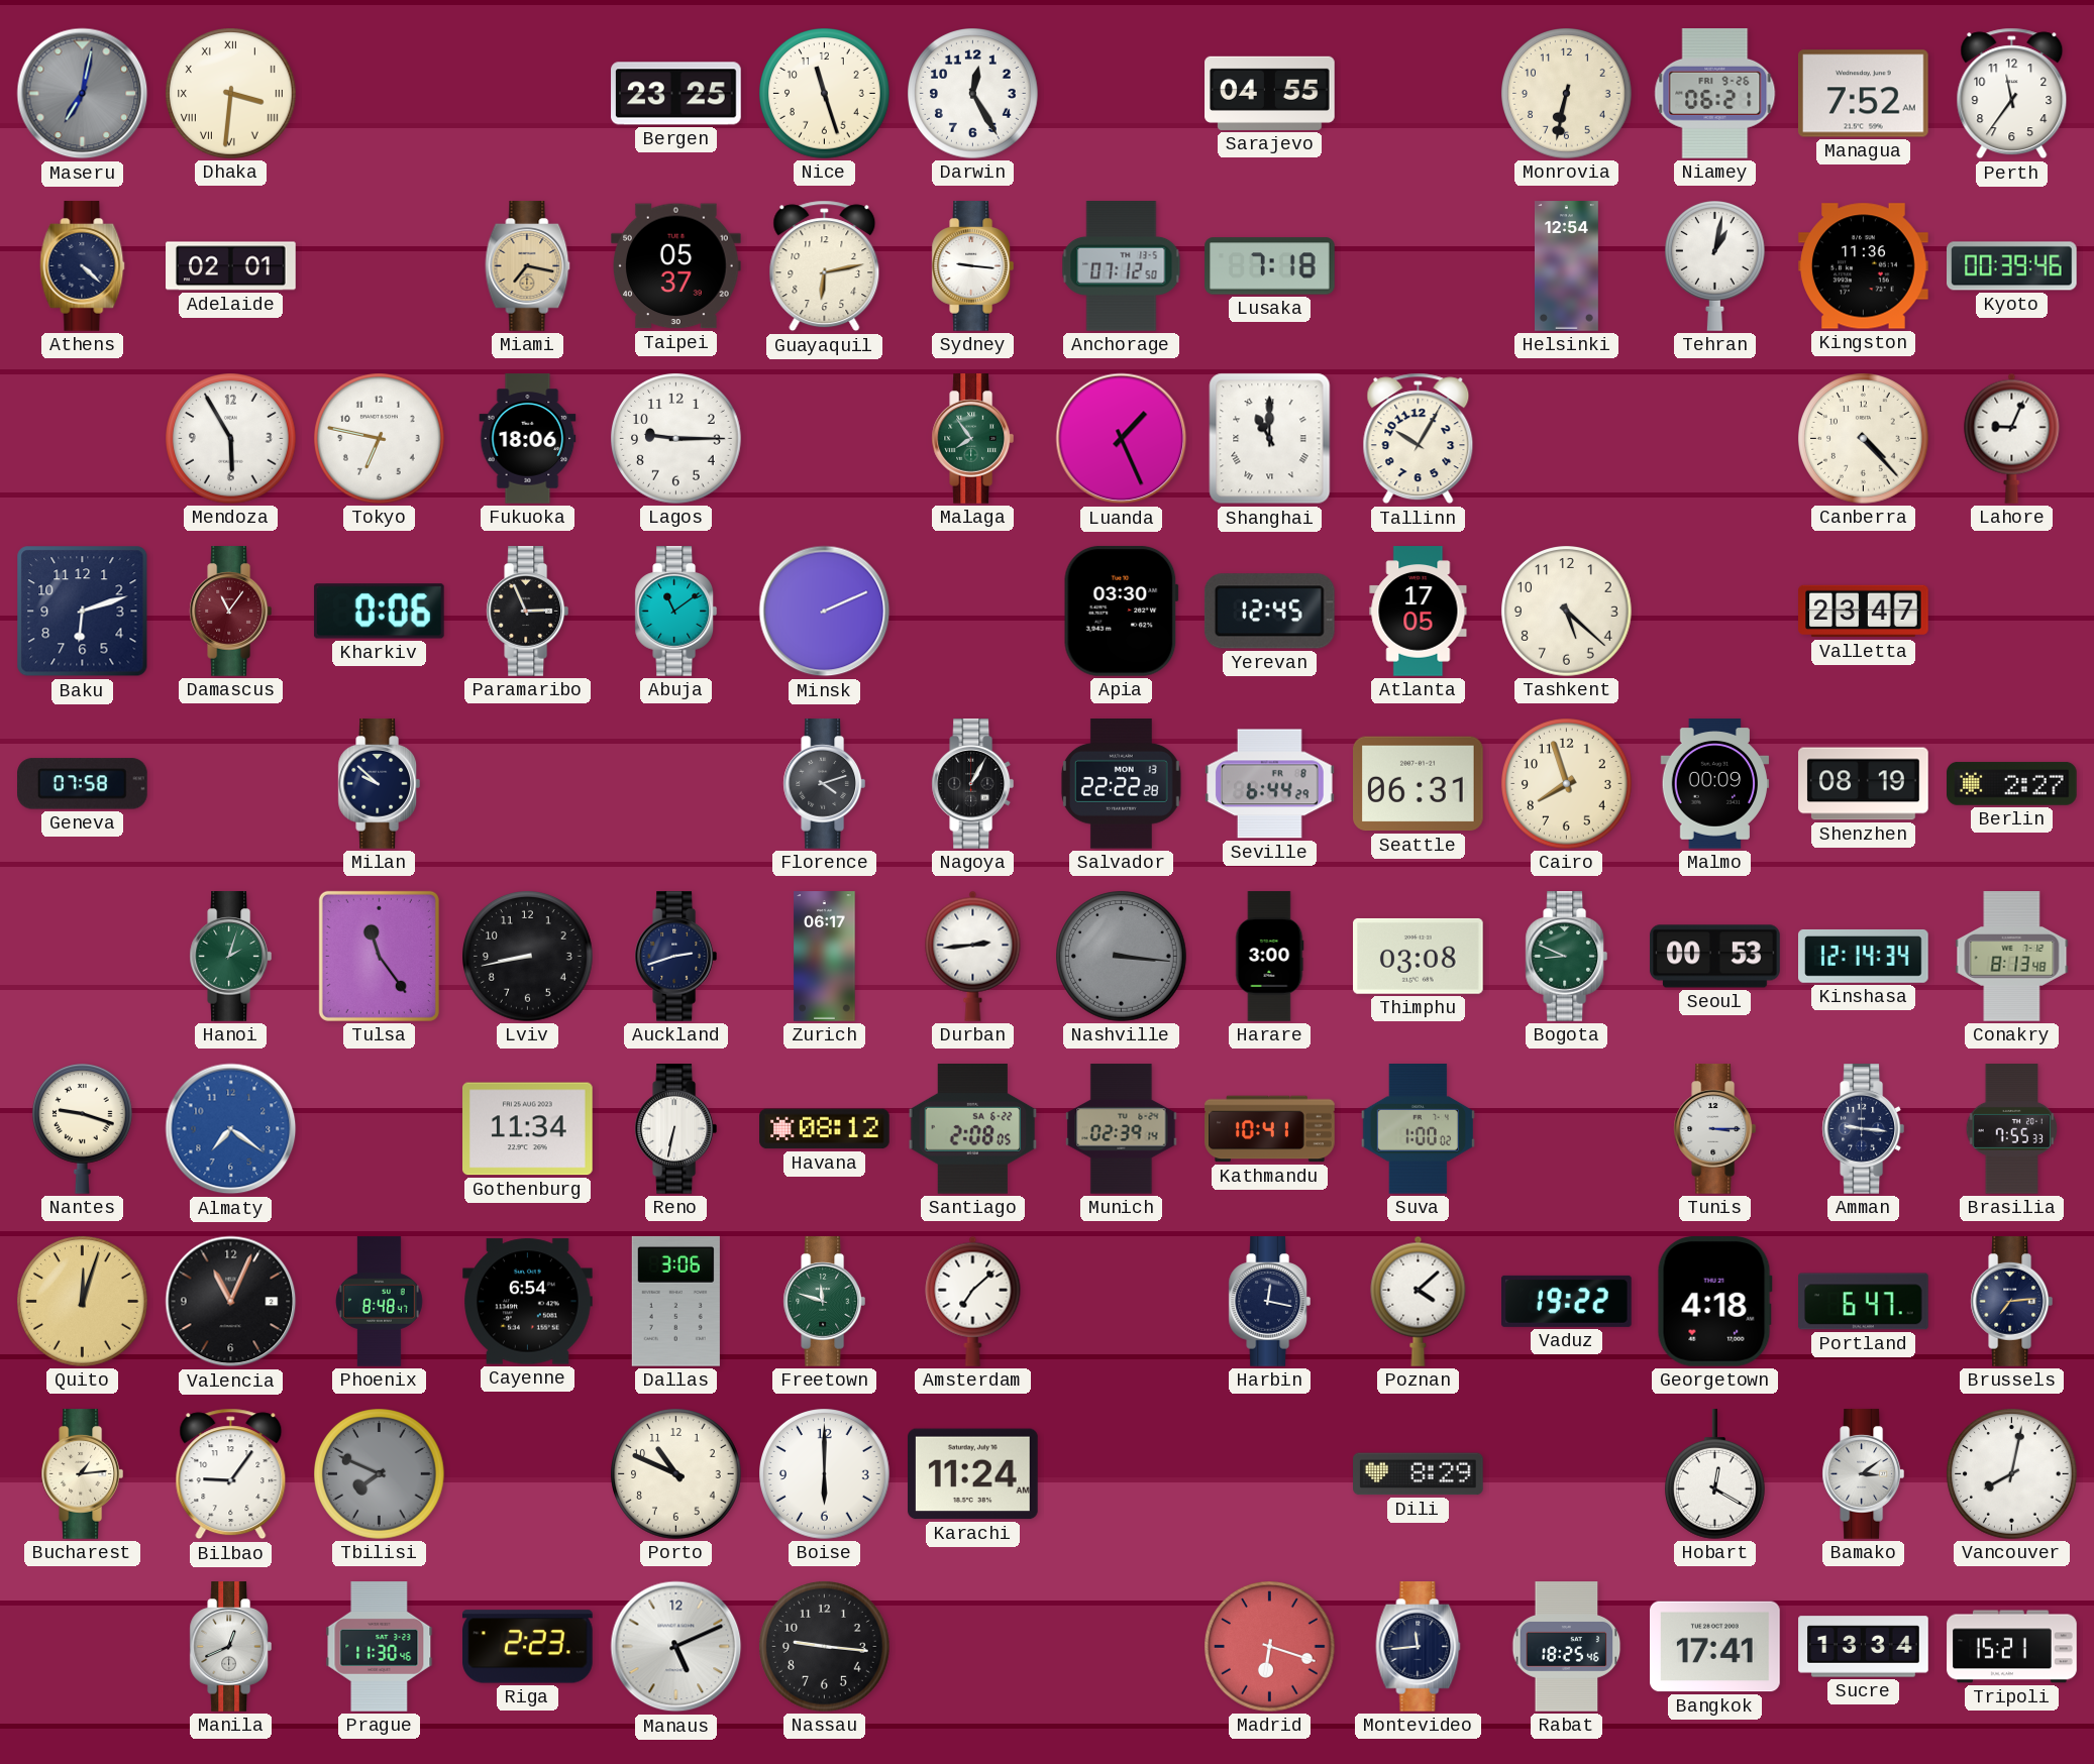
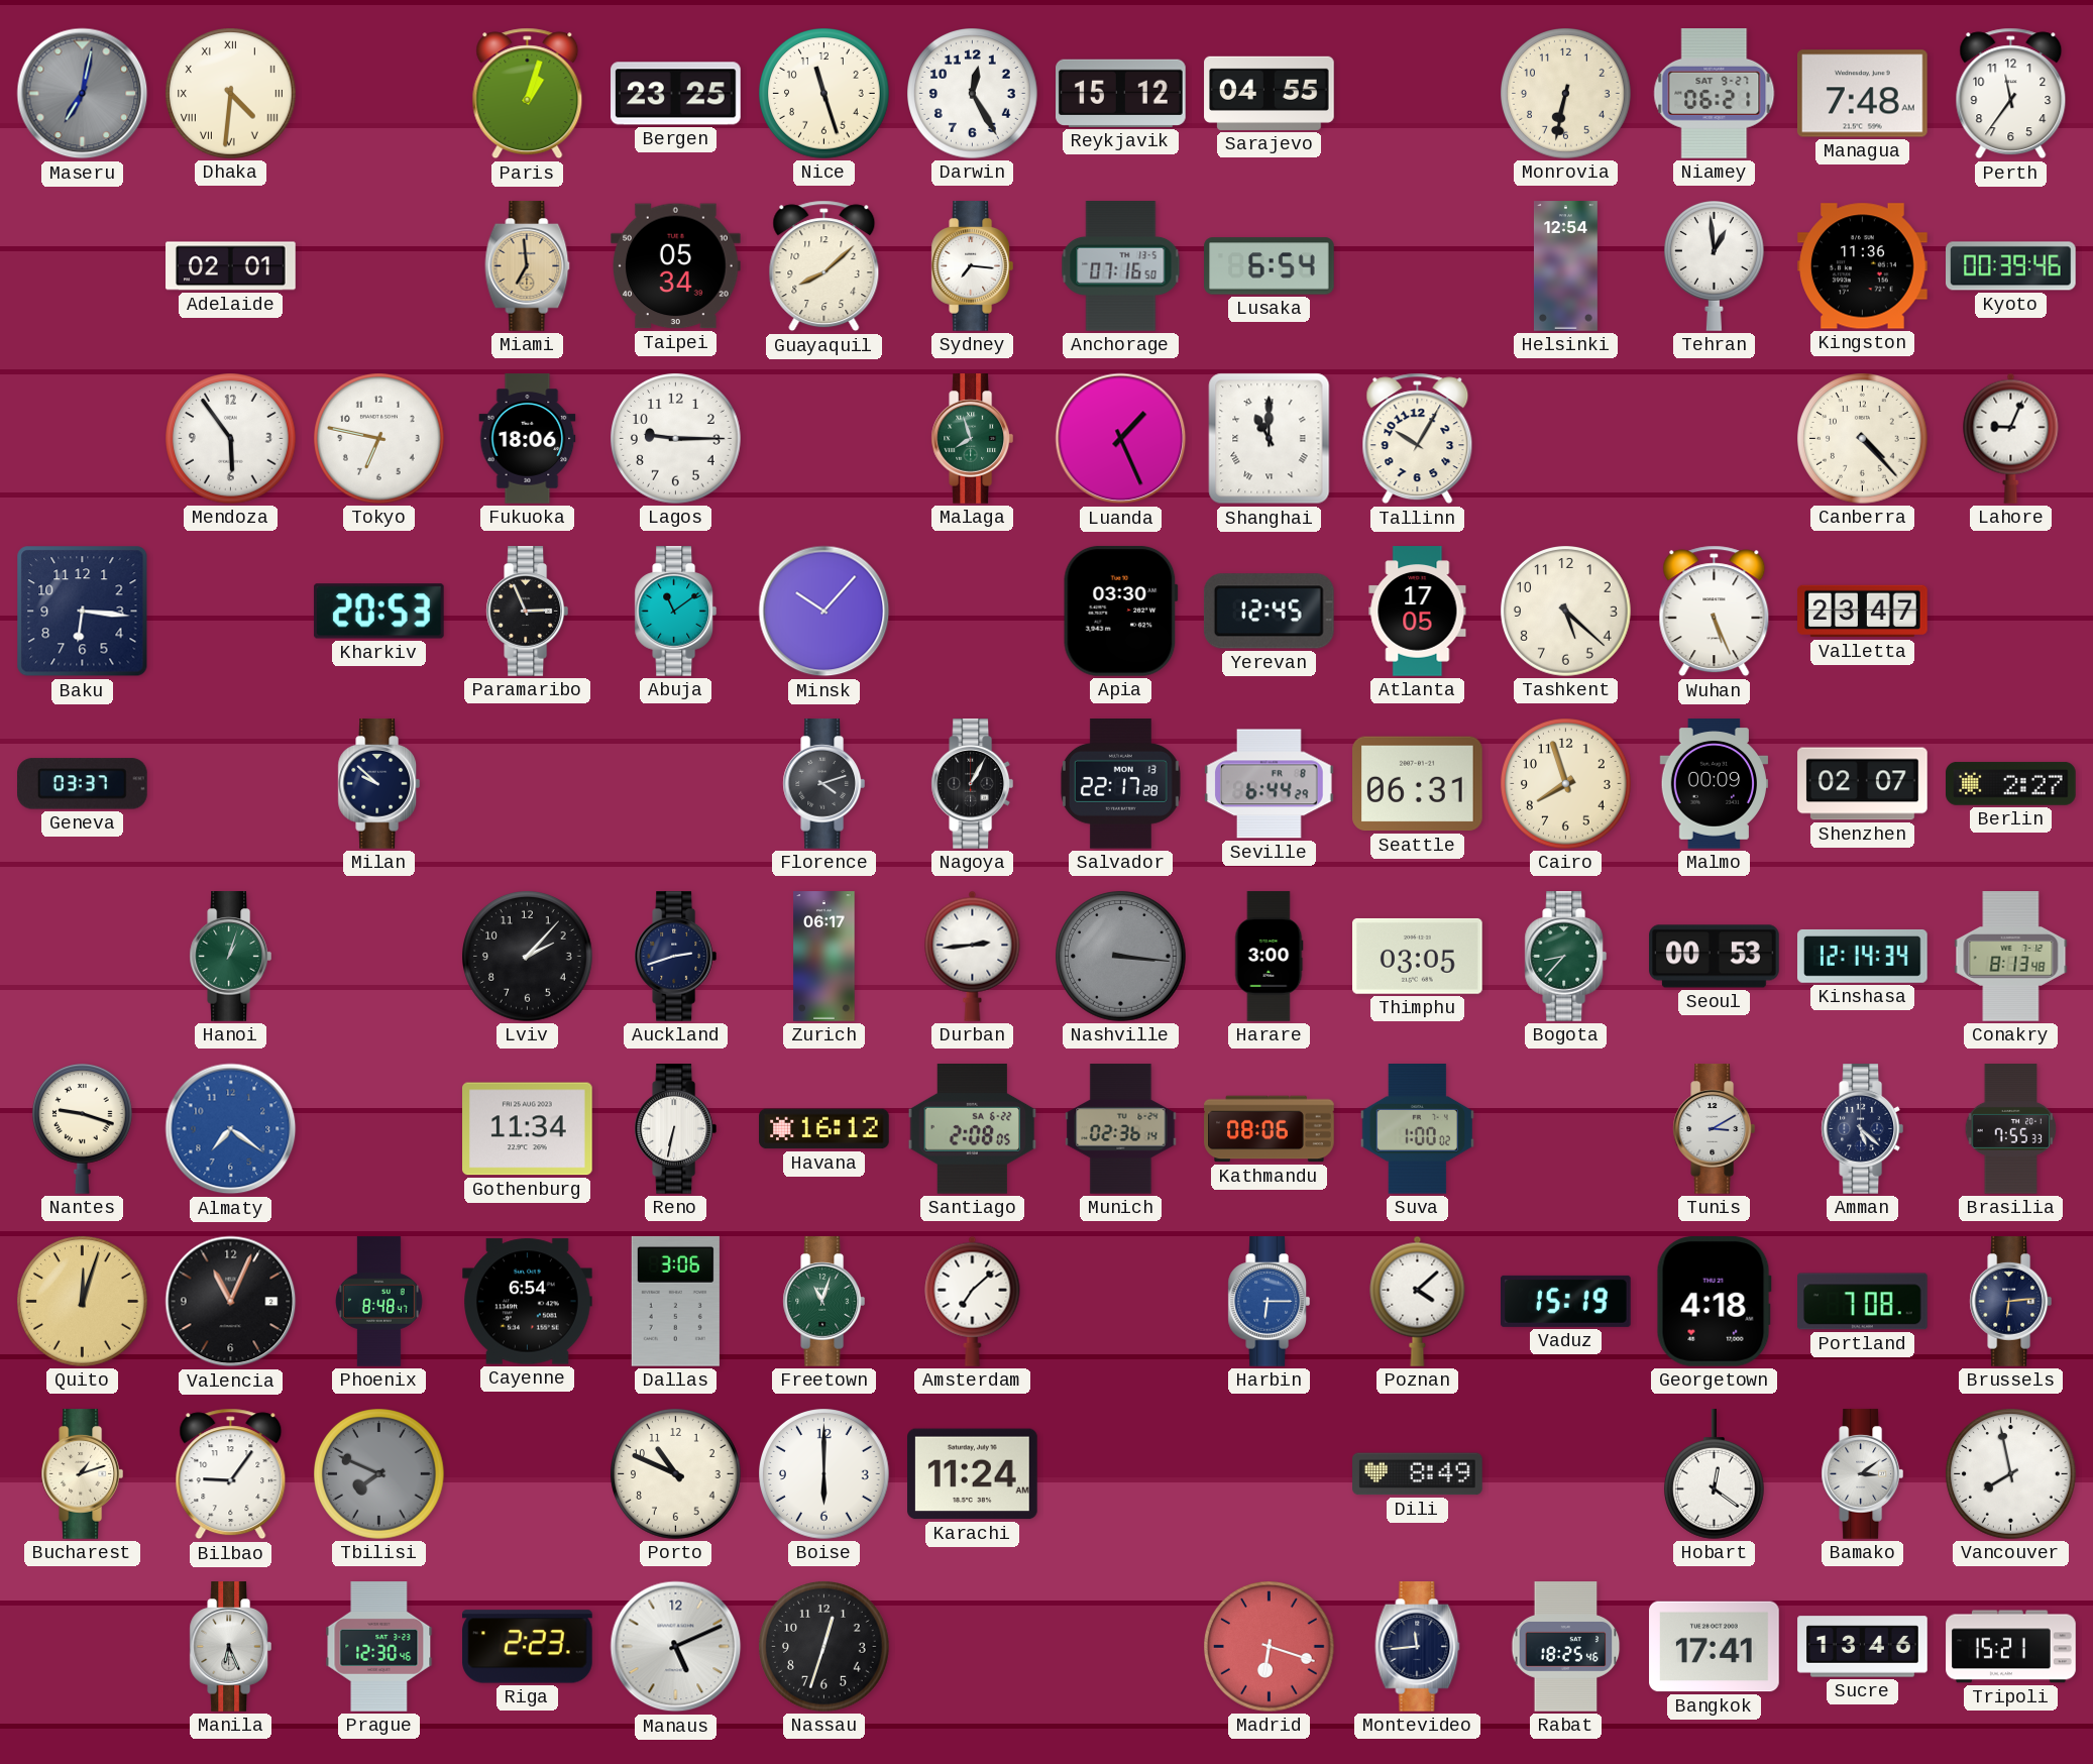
Dhaka: 3:31 -> 4:31
Paris: none -> 1:03
Reykjavik: none -> 15:12
Niamey date: FRI 9-26 -> SAT 9-27
Managua: 7:52 -> 7:48
Athens: 4:22 -> none
Miami: 7:17 -> 6:59
Taipei: 05:37 -> 05:34
Guayaquil: 6:13 -> 8:08
Sydney: 9:16 -> 7:16
Anchorage: 07:12 -> 07:16
Lusaka: 7:18 -> 6:54
Tehran: 1:02 -> 12:59
Mendoza: 5:55 -> 5:54
Malaga: 7:54 -> 7:57
Baku: 6:12 -> 6:16
Damascus: 11:06 -> none
Kharkiv: 0:06 -> 20:53
Minsk: 2:11 -> 10:07
Wuhan: none -> 5:26
Geneva: 07:58 -> 03:37
Salvador: 22:22 -> 22:17
Shenzhen: 08:19 -> 02:07
Hanoi: 2:03 -> 1:03
Tulsa: 11:24 -> none
Lviv: 8:43 -> 2:07
Thimphu: 03:08 -> 03:05
Bogota: 8:49 -> 8:37
Havana: 08:12 -> 16:12
Munich: 02:39 -> 02:36
Kathmandu: 10:41 -> 08:06
Tunis: 3:15 -> 3:10
Amman: 9:16 -> 5:22
Freetown: 11:48 -> 11:03
Harbin: 12:17 -> 6:15
Harbin dial: navy -> blue
Vaduz: 19:22 -> 15:19
Portland: 6:47 -> 7:08
Brussels: 7:14 -> 6:14
Bucharest: 1:14 -> 1:12
Dili: 8:29 -> 8:49
Hobart: 12:20 -> 12:21
Vancouver: 8:02 -> 7:58
Manila: 12:41 -> 6:26
Prague: 11:30 -> 12:30
Nassau: 9:16 -> 12:33
Sucre: 13:34 -> 13:46
